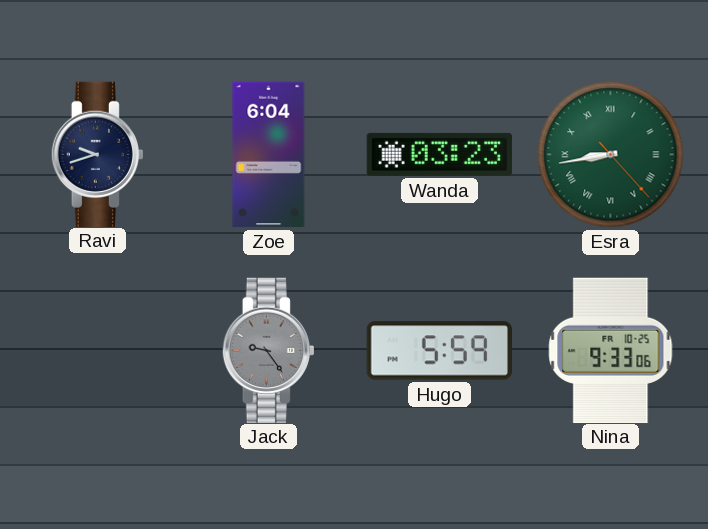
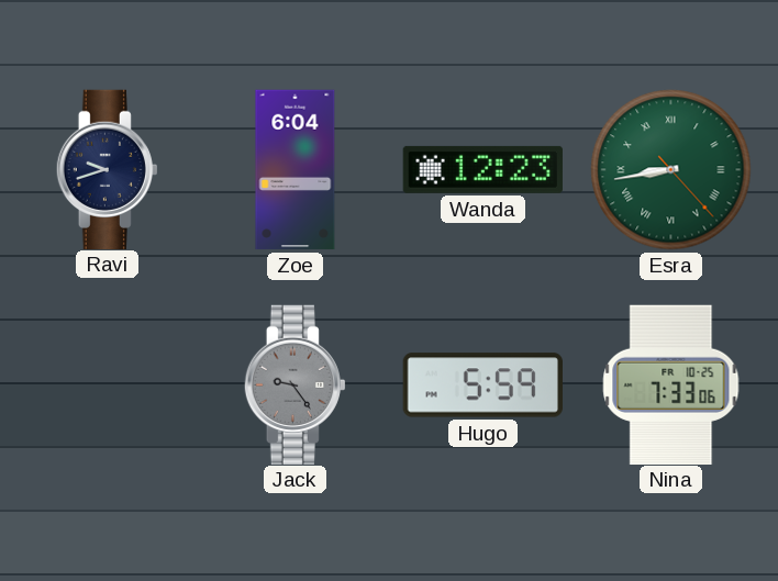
Wanda: 03:23 -> 12:23
Nina: 9:33 -> 7:33
